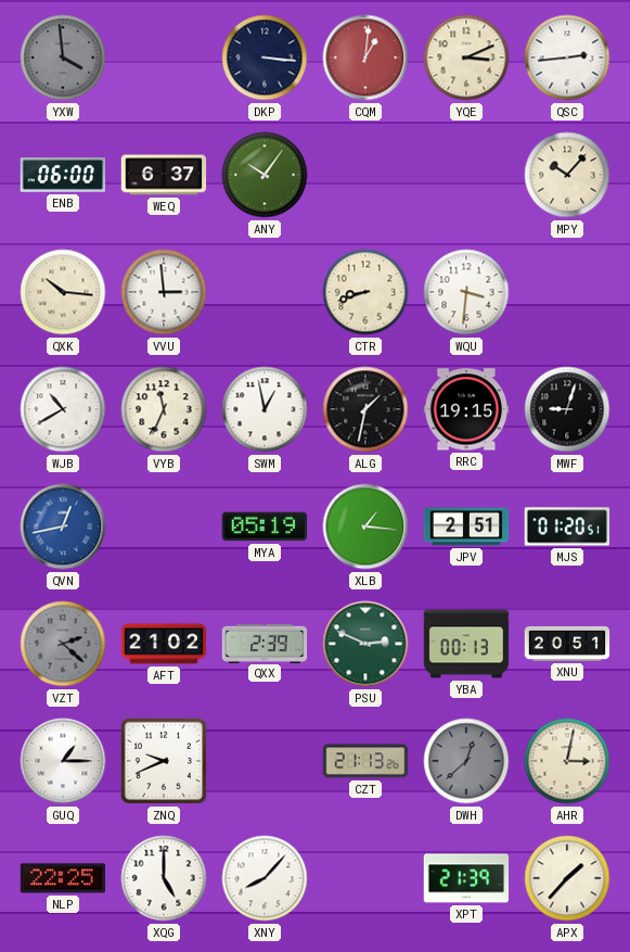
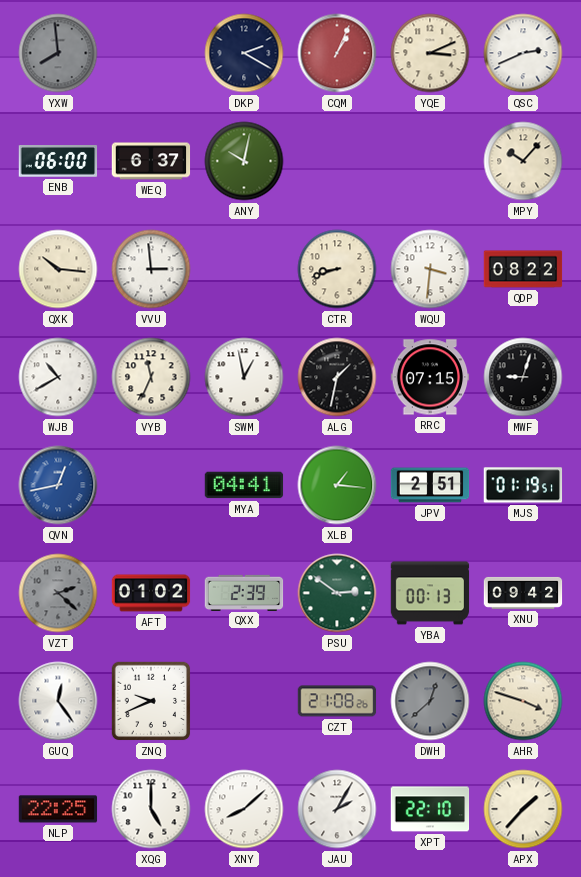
YXW: 3:59 -> 7:59
DKP: 3:16 -> 2:20
CQM: 1:01 -> 1:04
QSC: 2:44 -> 2:41
ANY: 10:06 -> 10:02
QDP: none -> 08:22
RRC: 19:15 -> 07:15
MYA: 05:19 -> 04:41
MJS: 01:20 -> 01:19
AFT: 21:02 -> 01:02
PSU: 2:49 -> 2:51
XNU: 20:51 -> 09:42
GUQ: 1:15 -> 12:24
CZT: 21:13 -> 21:08
AHR: 3:02 -> 3:48
XNY: 8:07 -> 8:08
JAU: none -> 2:05
XPT: 21:39 -> 22:10
